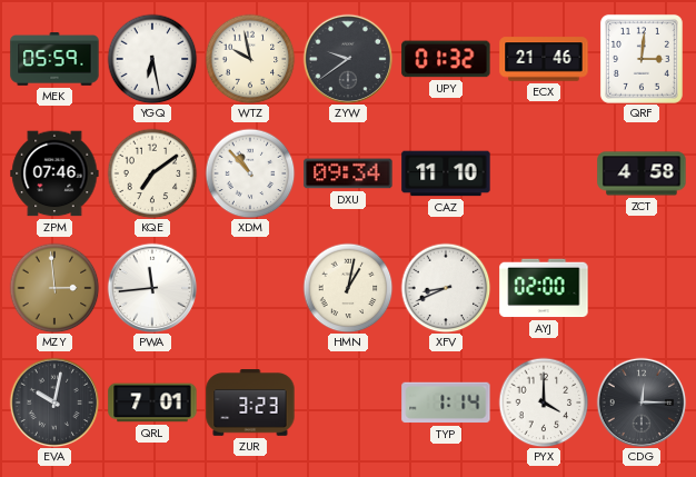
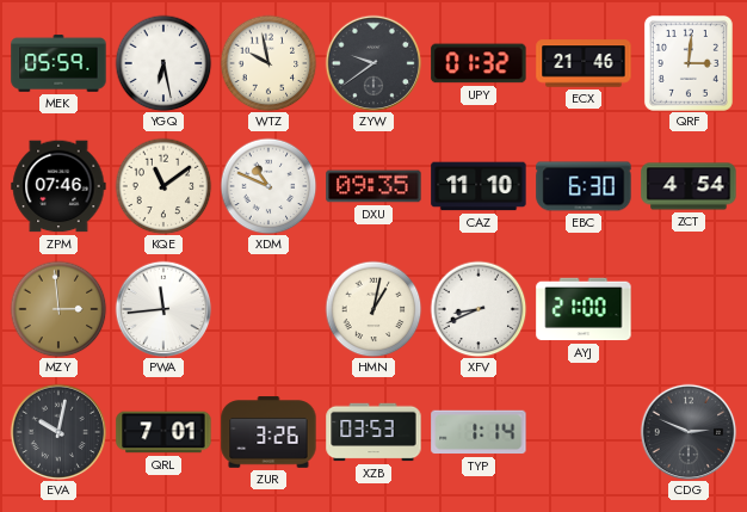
KQE: 7:09 -> 11:09
XDM: 10:53 -> 10:49
DXU: 09:34 -> 09:35
EBC: none -> 6:30
ZCT: 4:58 -> 4:54
AYJ: 02:00 -> 21:00
ZUR: 3:23 -> 3:26
XZB: none -> 03:53
PYX: 4:00 -> none
CDG: 12:15 -> 2:49
